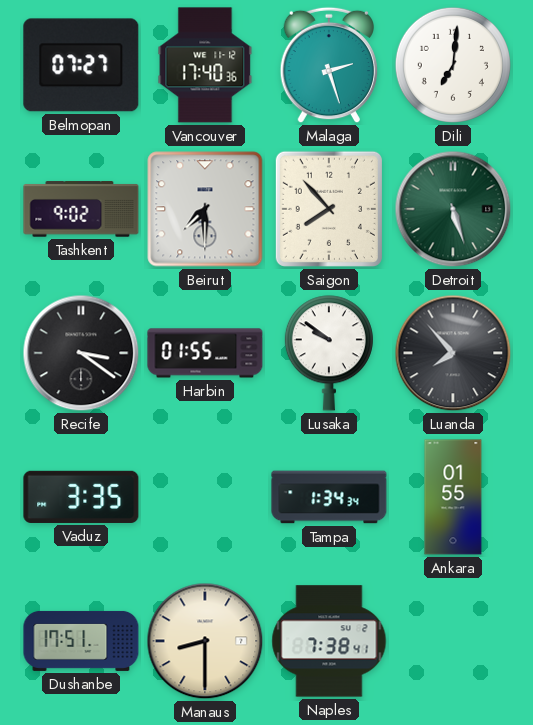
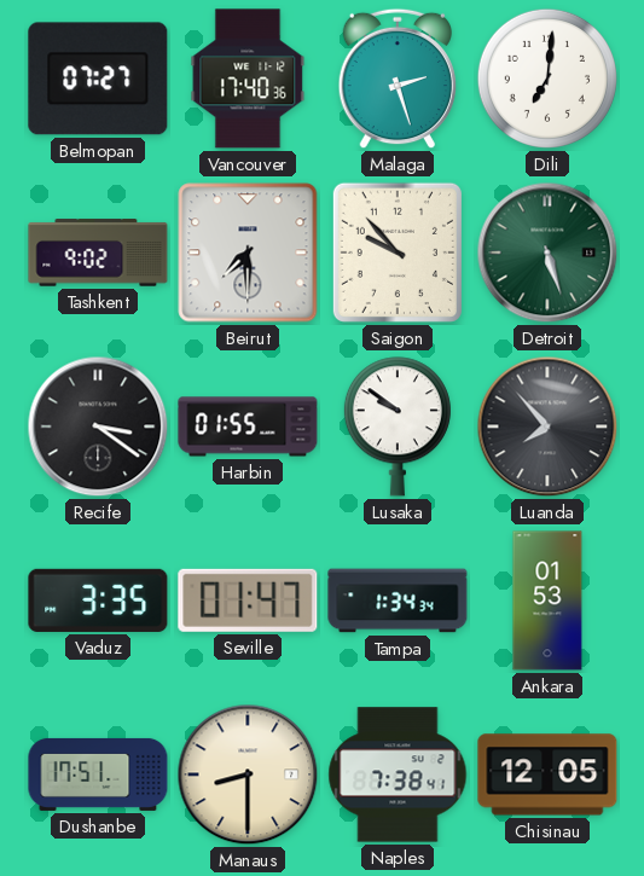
Saigon: 7:53 -> 9:53
Seville: none -> 01:47
Ankara: 01:55 -> 01:53
Chisinau: none -> 12:05
